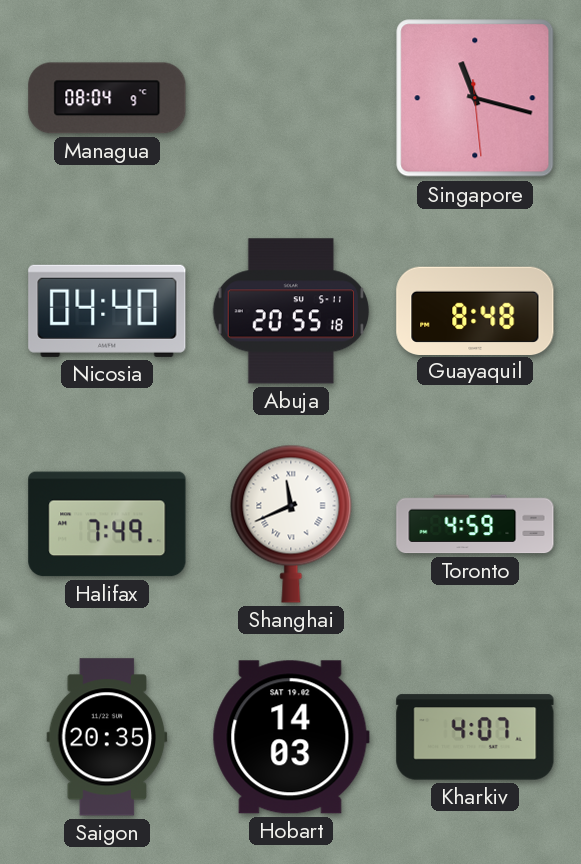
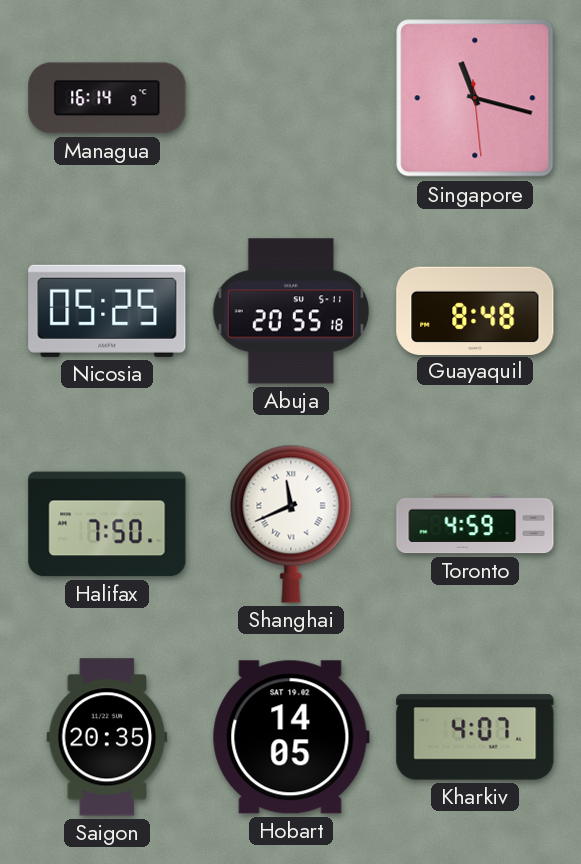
Managua: 08:04 -> 16:14
Nicosia: 04:40 -> 05:25
Halifax: 7:49 -> 7:50
Hobart: 14:03 -> 14:05
